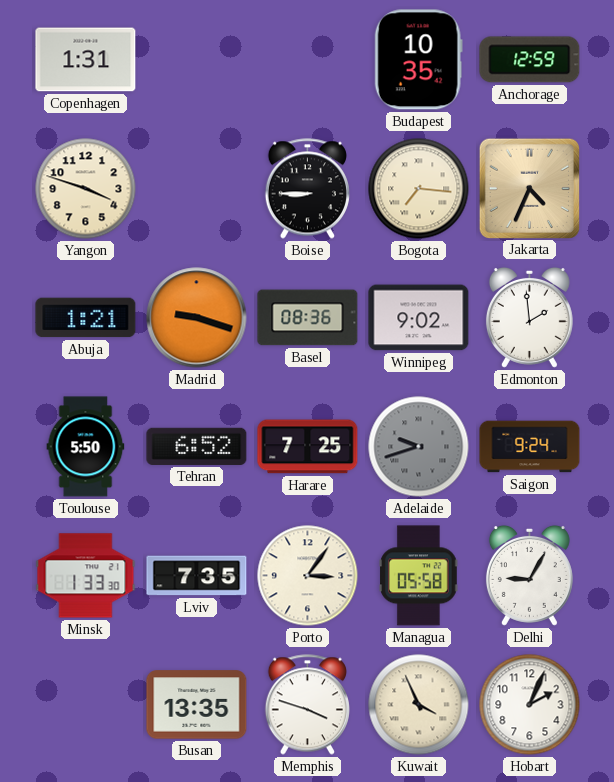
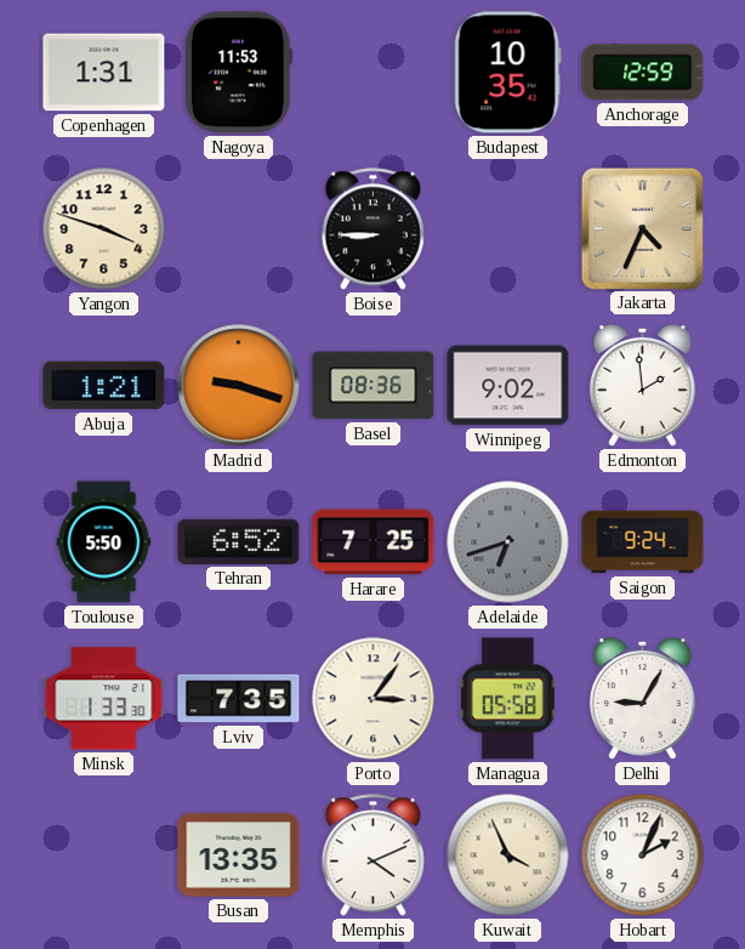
Nagoya: none -> 11:53
Bogota: 7:16 -> none
Adelaide: 9:42 -> 6:42
Memphis: 3:48 -> 4:11
